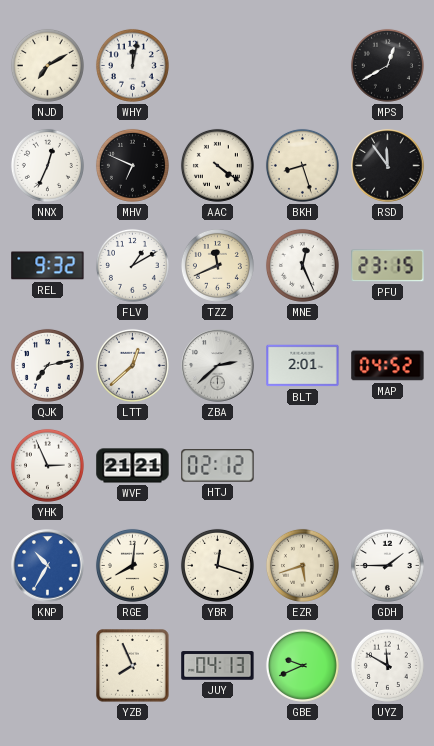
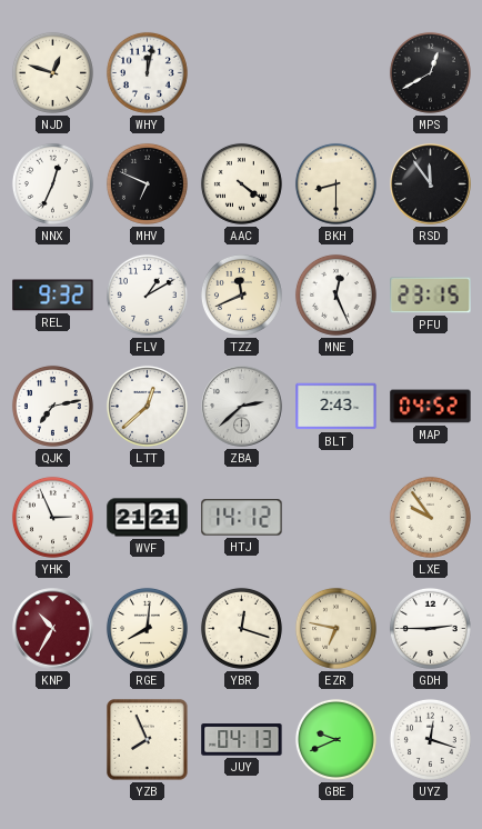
NJD: 7:10 -> 12:48
BKH: 8:27 -> 8:30
BLT: 2:01 -> 2:43
HTJ: 02:12 -> 14:12
LXE: none -> 9:54
KNP dial: blue -> burgundy
EZR: 5:42 -> 6:47
GDH: 1:45 -> 2:45
UYZ: 11:50 -> 12:18
